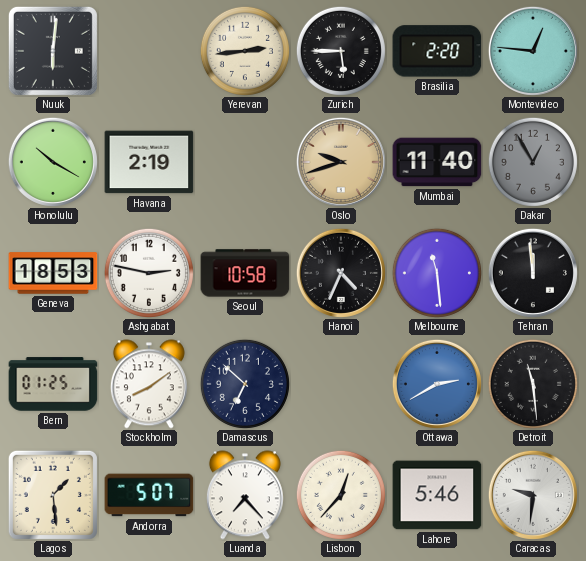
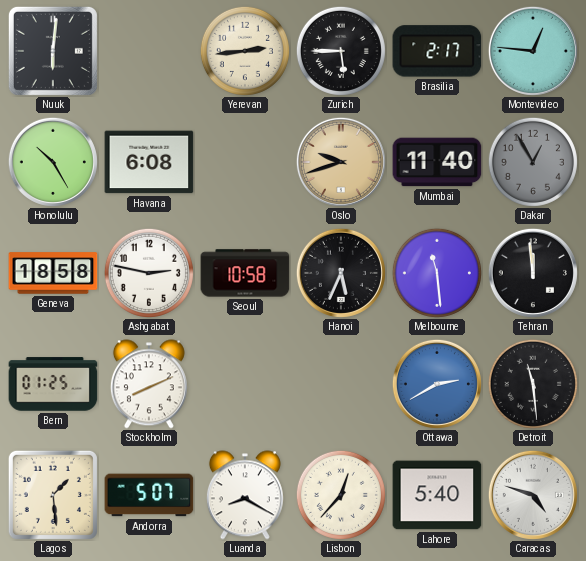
Brasilia: 2:20 -> 2:17
Honolulu: 10:20 -> 10:25
Havana: 2:19 -> 6:08
Geneva: 18:53 -> 18:58
Hanoi: 4:34 -> 5:34
Stockholm: 8:09 -> 8:11
Damascus: 6:52 -> none
Luanda: 7:23 -> 8:20
Lahore: 5:46 -> 5:40
Caracas: 9:31 -> 4:48
